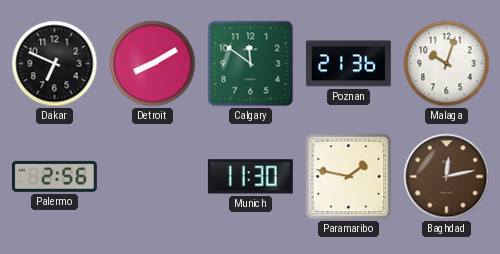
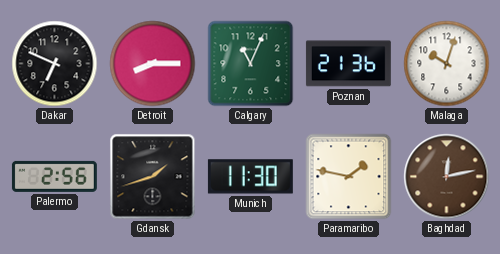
Detroit: 8:10 -> 8:15
Calgary: 11:51 -> 11:04
Gdansk: none -> 1:42
